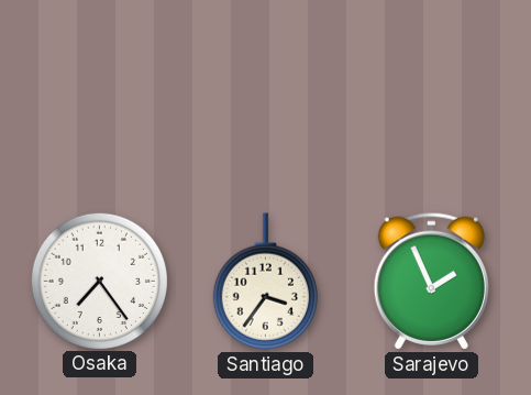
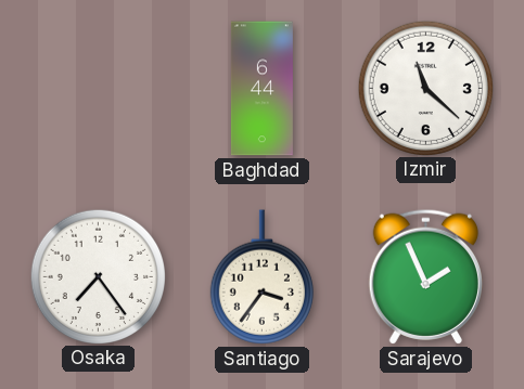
Baghdad: none -> 6:44
Izmir: none -> 11:22
